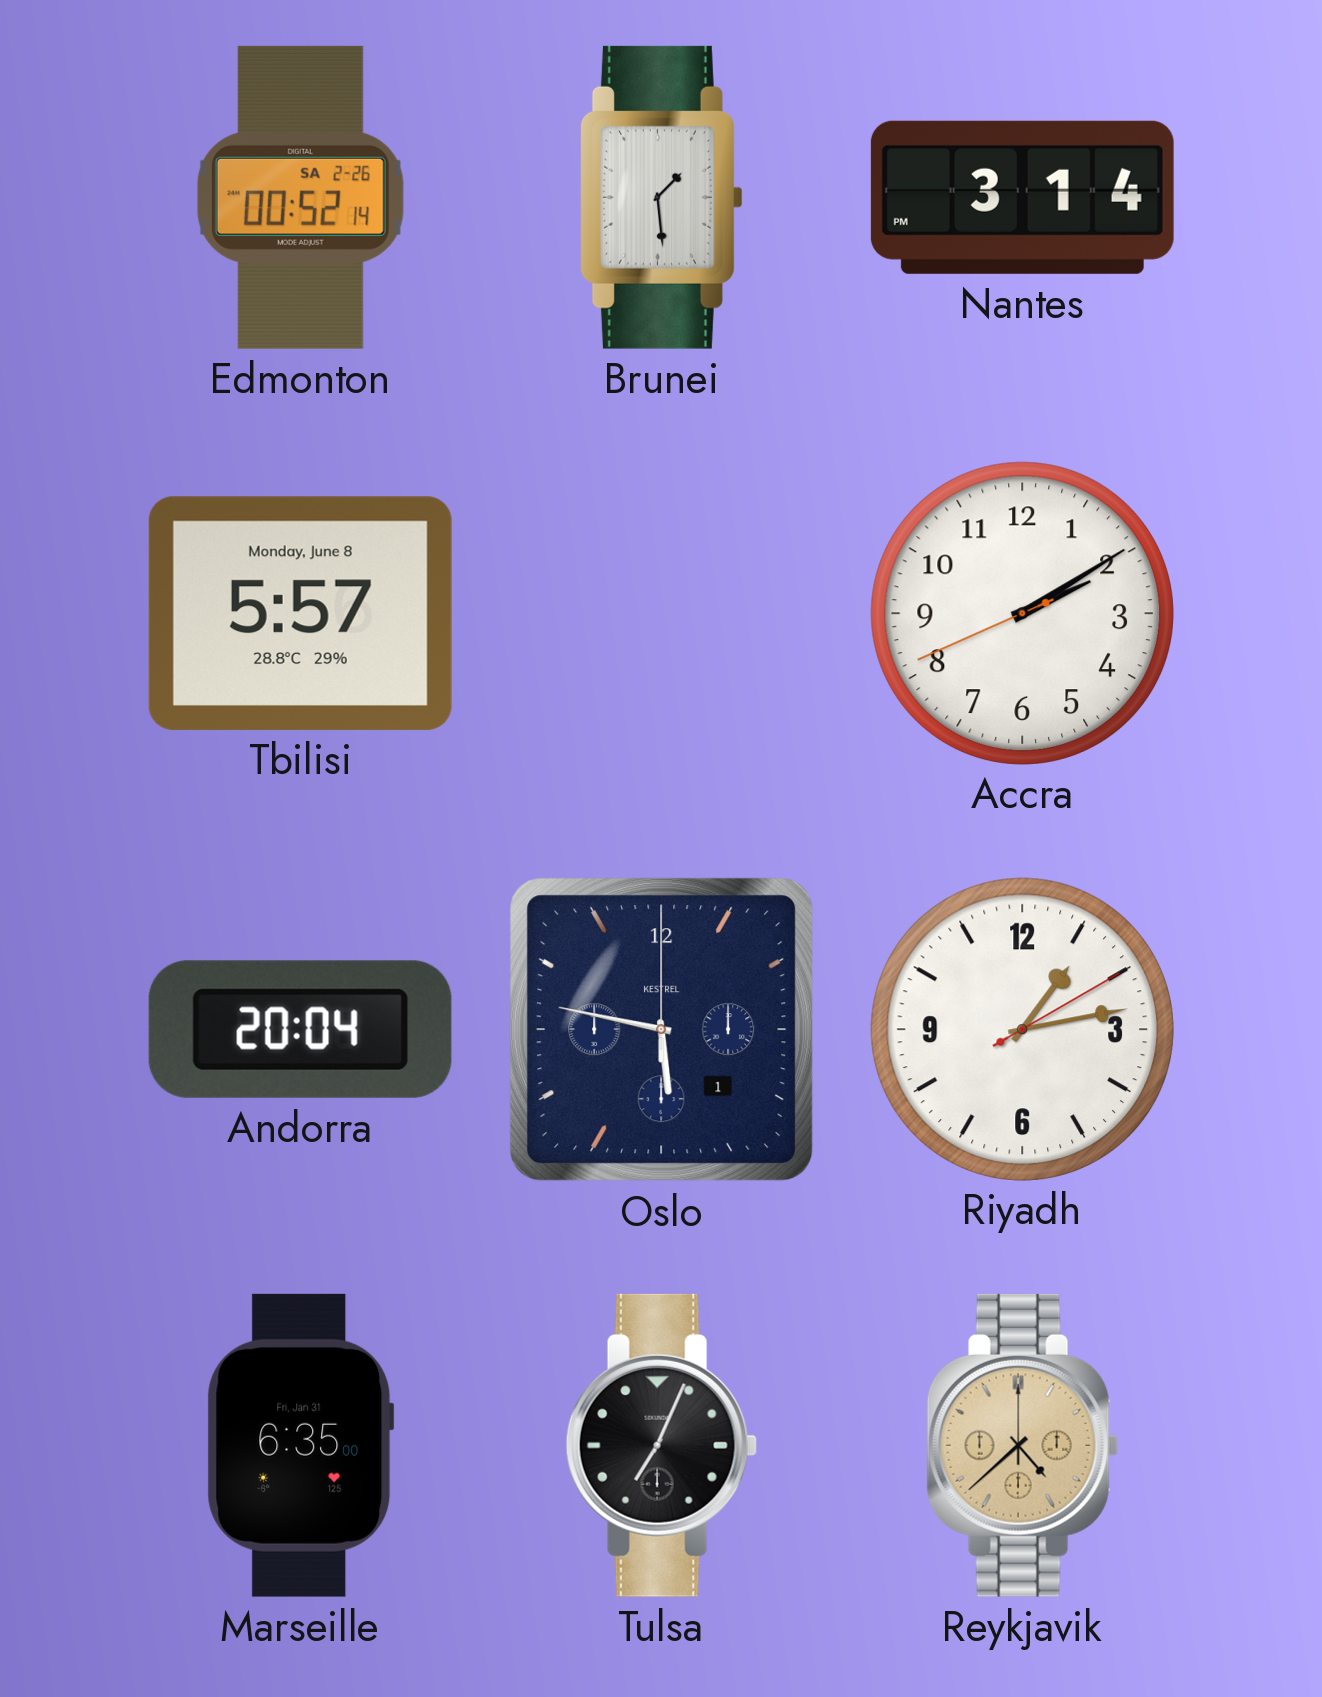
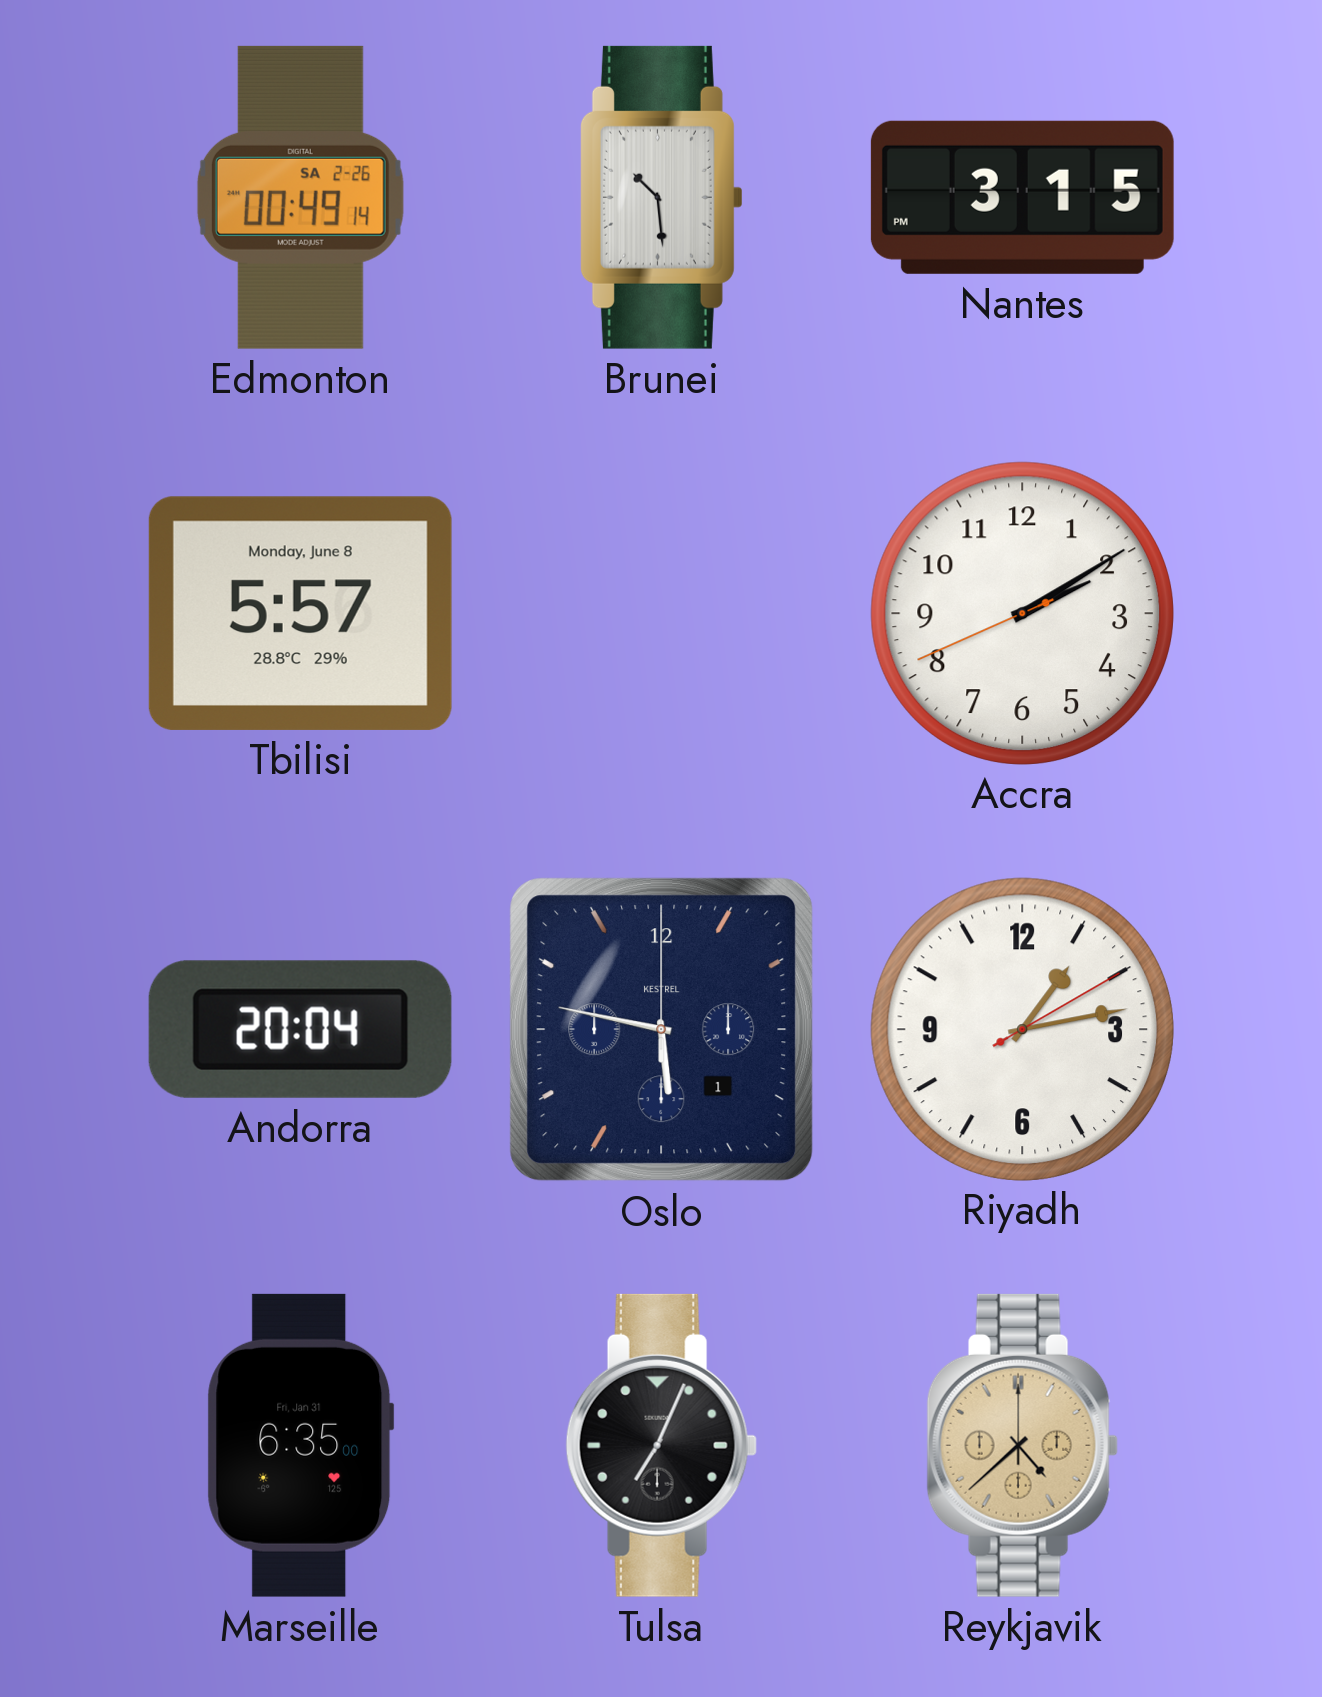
Edmonton: 00:52 -> 00:49
Brunei: 1:29 -> 10:29
Nantes: 3:14 -> 3:15
